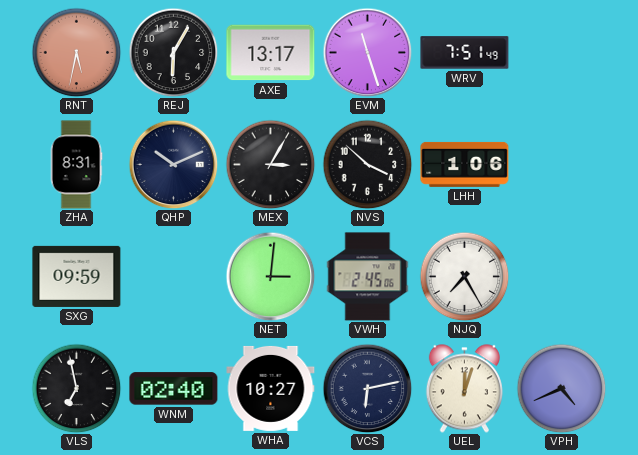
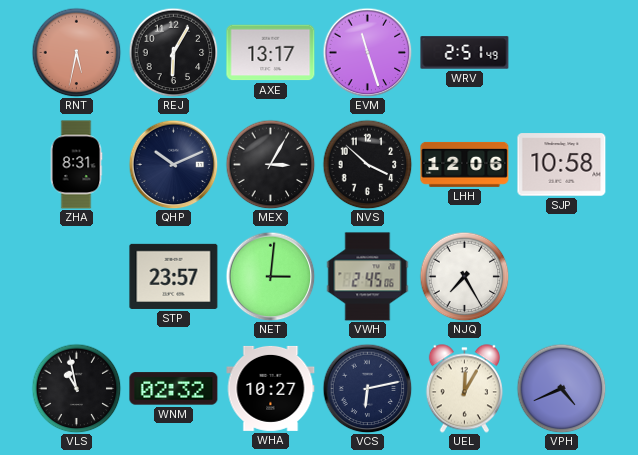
WRV: 7:51 -> 2:51
LHH: 1:06 -> 12:06
SJP: none -> 10:58
SXG: 09:59 -> none
STP: none -> 23:57
VLS: 6:58 -> 10:58
WNM: 02:40 -> 02:32
UEL: 12:03 -> 12:05
